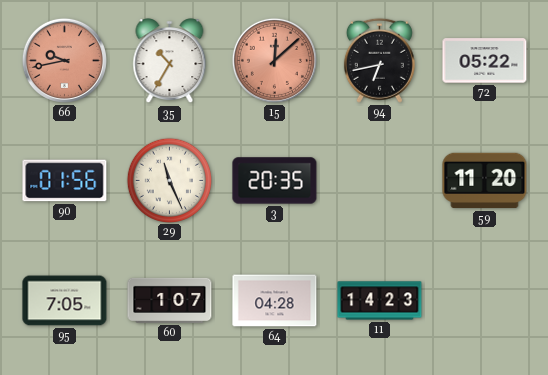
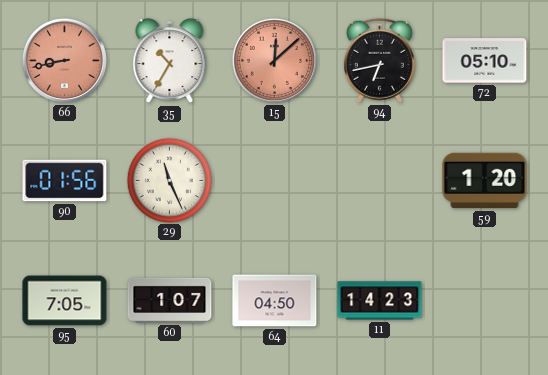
66: 9:43 -> 8:43
72: 05:22 -> 05:10
3: 20:35 -> none
59: 11:20 -> 1:20
64: 04:28 -> 04:50
